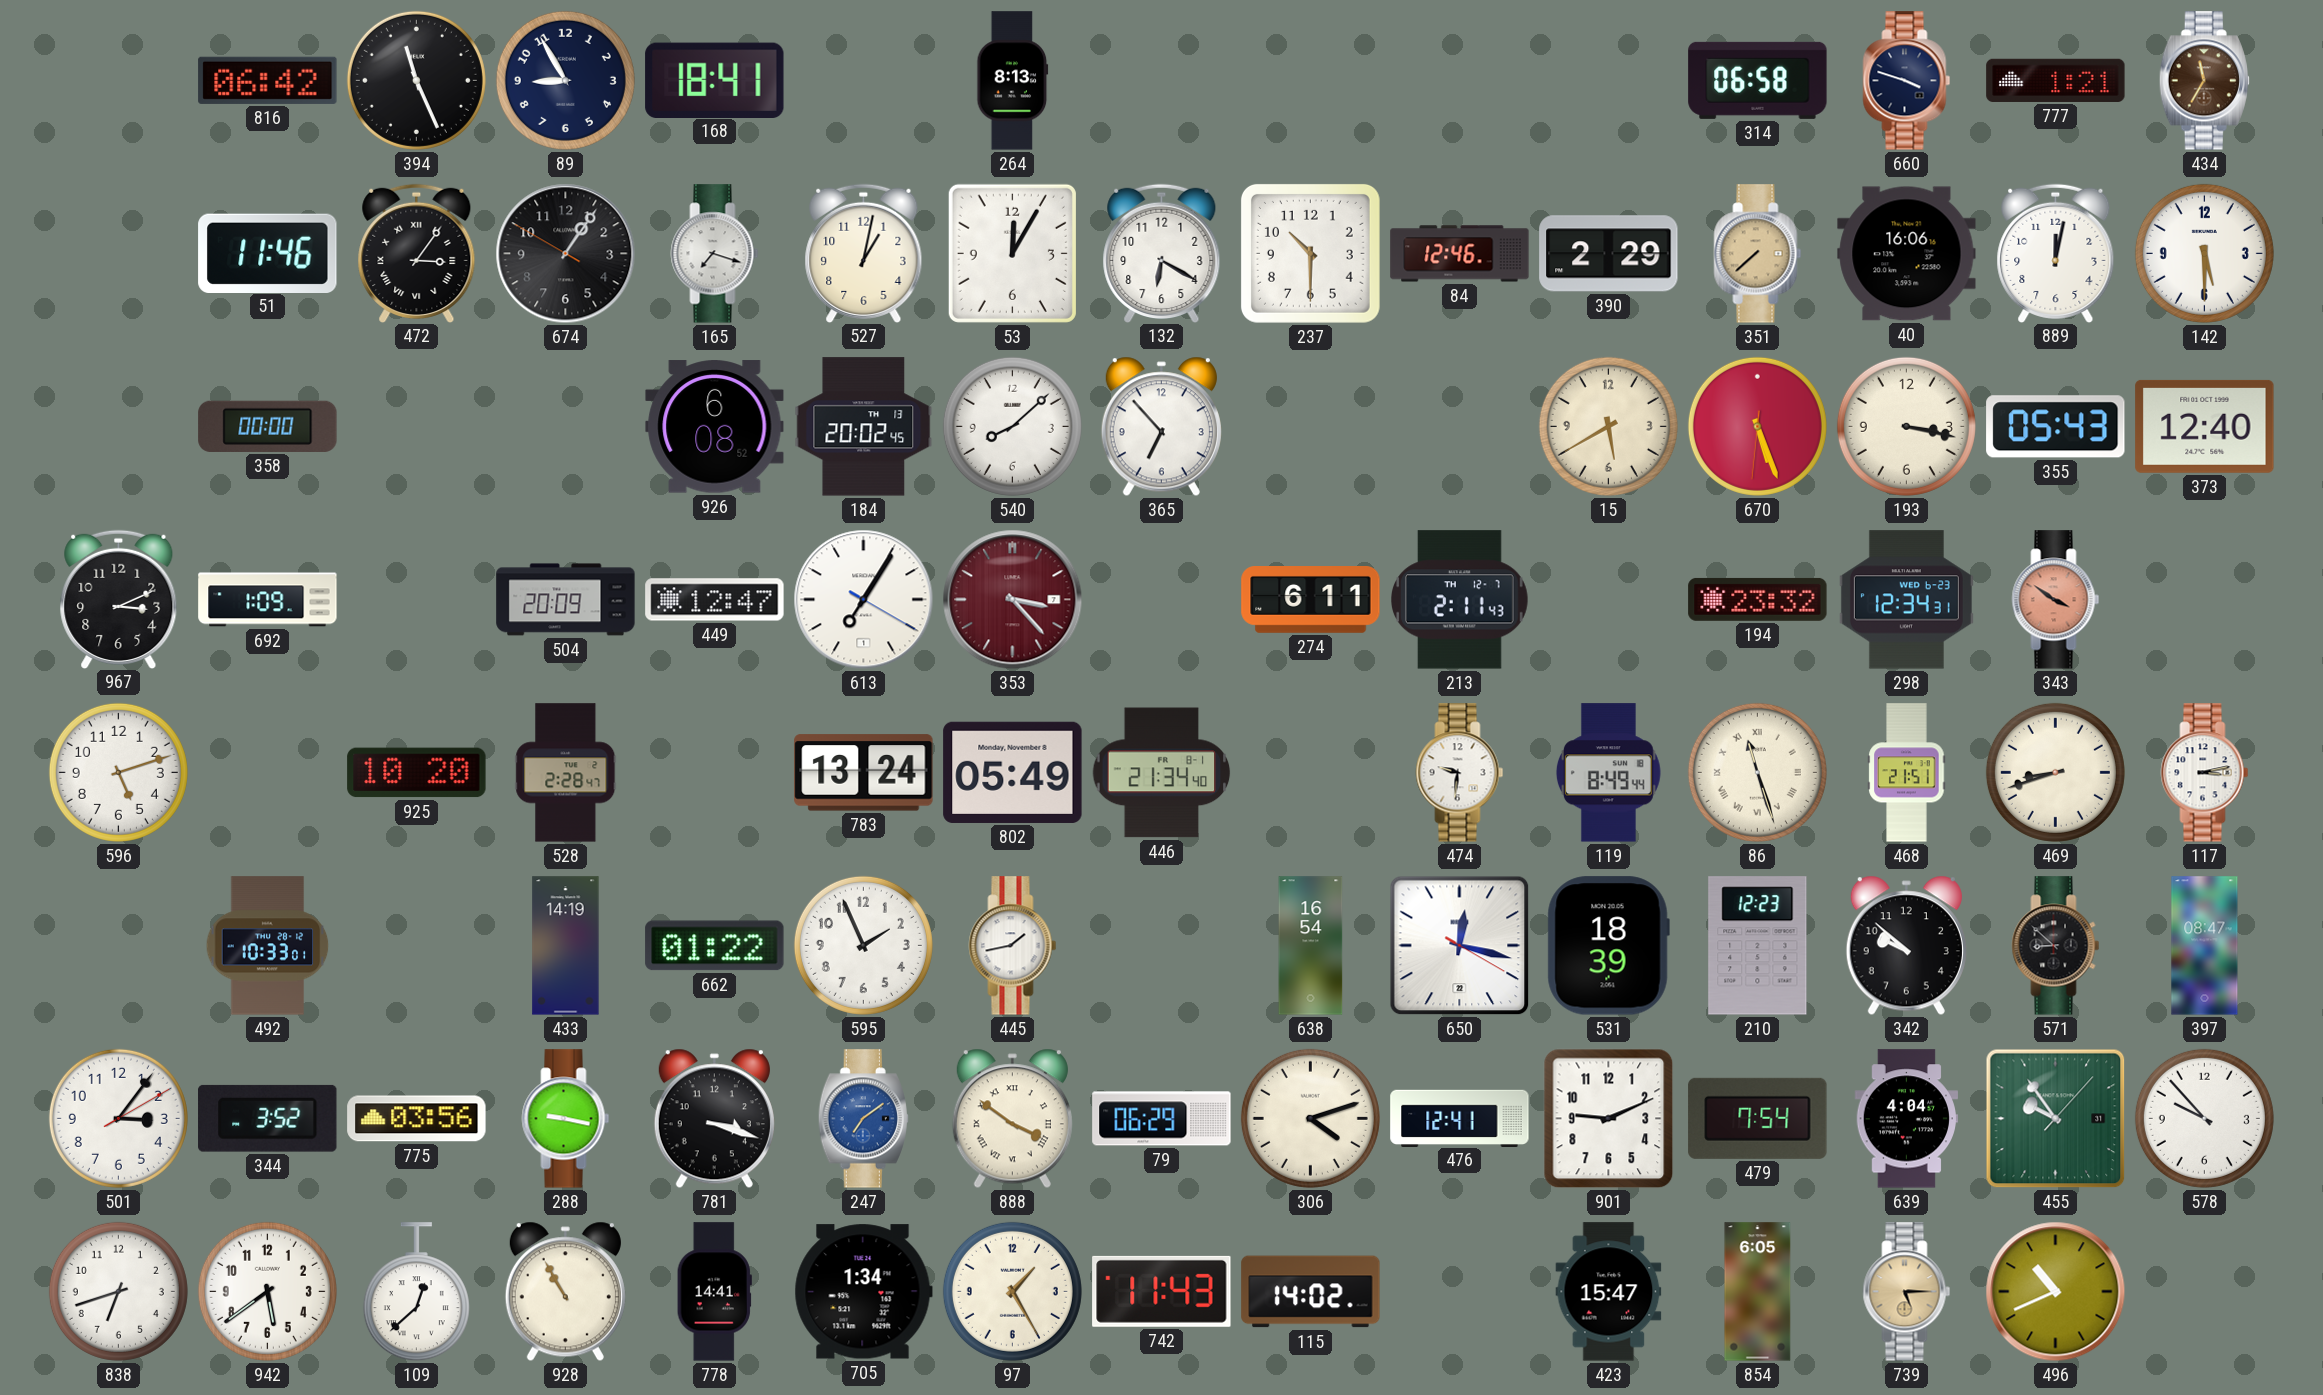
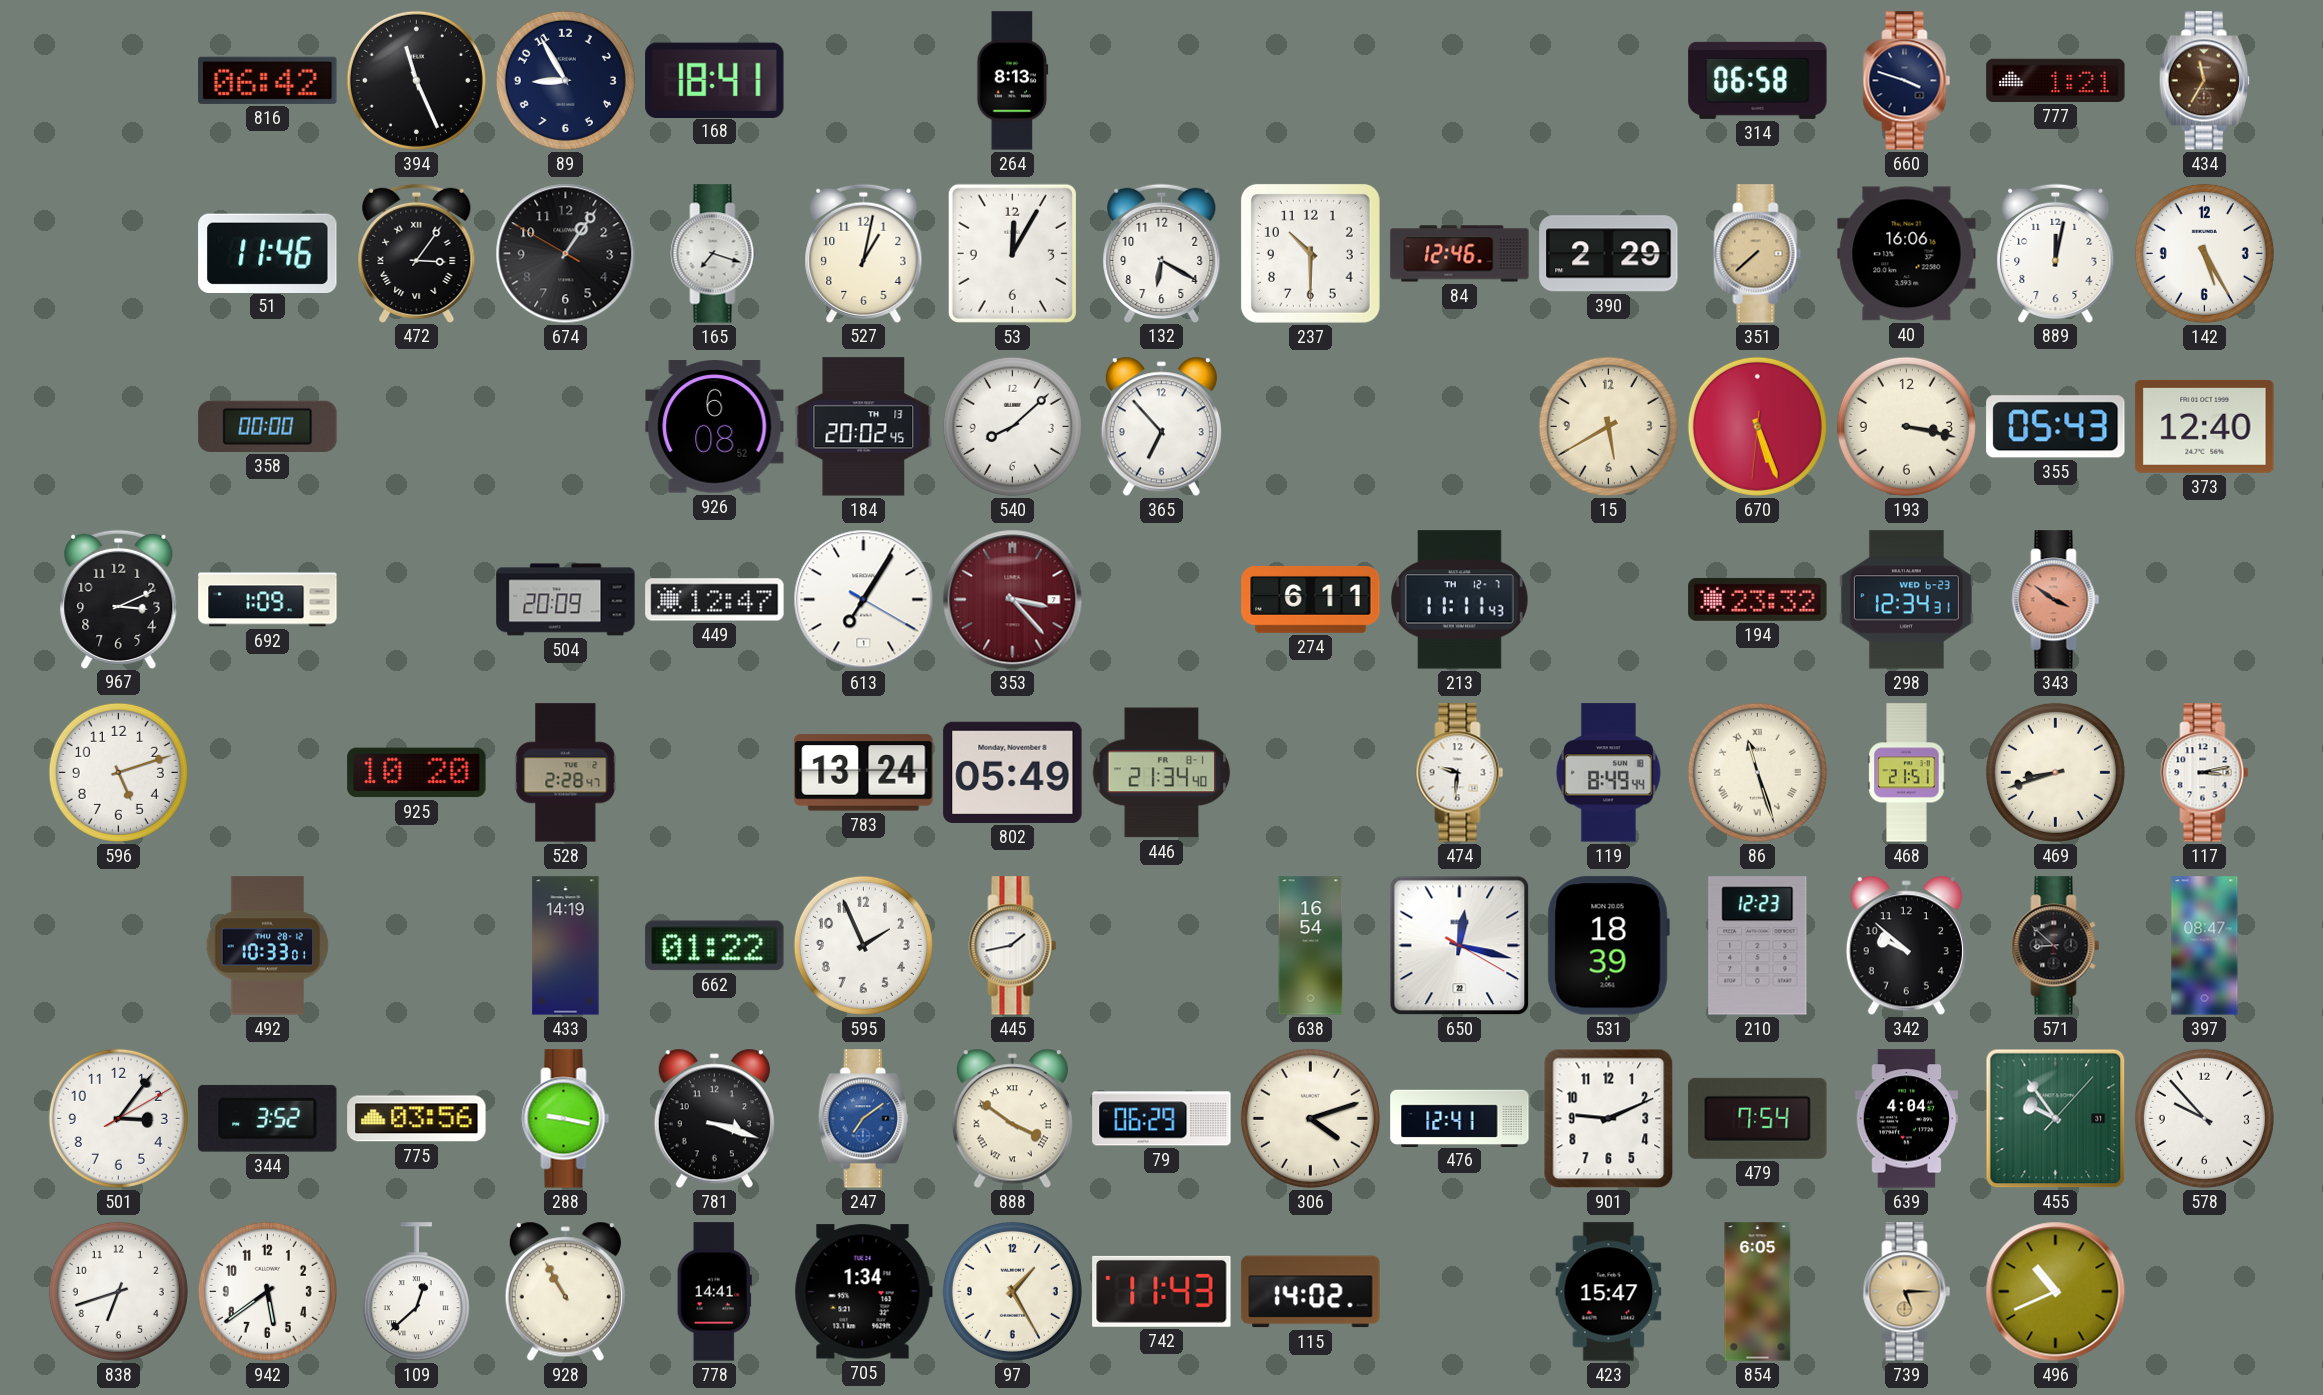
142: 5:30 -> 5:25
213: 2:11 -> 11:11
